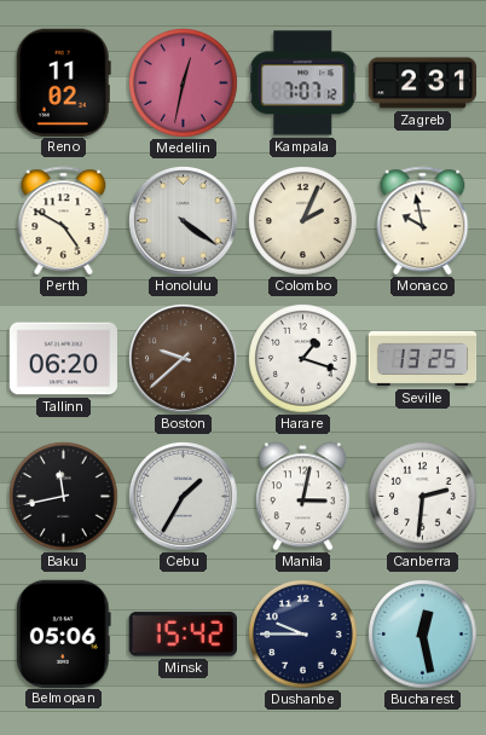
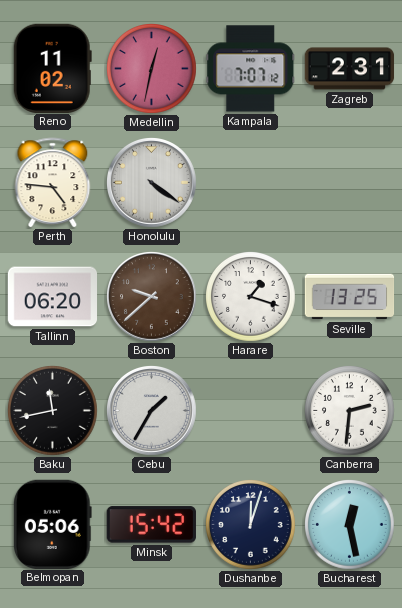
Perth: 4:50 -> 4:46
Colombo: 2:04 -> none
Monaco: 9:58 -> none
Manila: 3:02 -> none
Dushanbe: 9:45 -> 12:03
